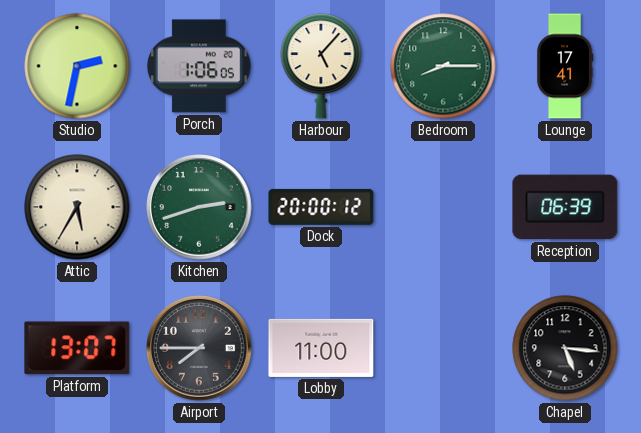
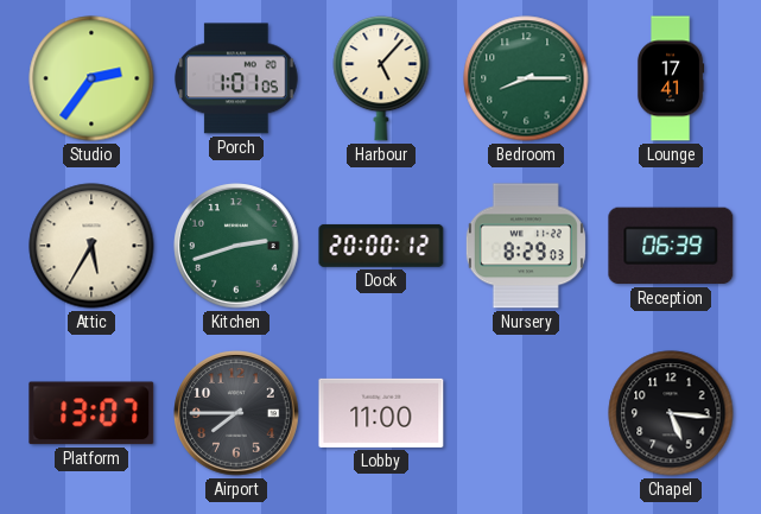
Studio: 2:32 -> 2:36
Porch: 1:06 -> 1:01
Nursery: none -> 8:29
